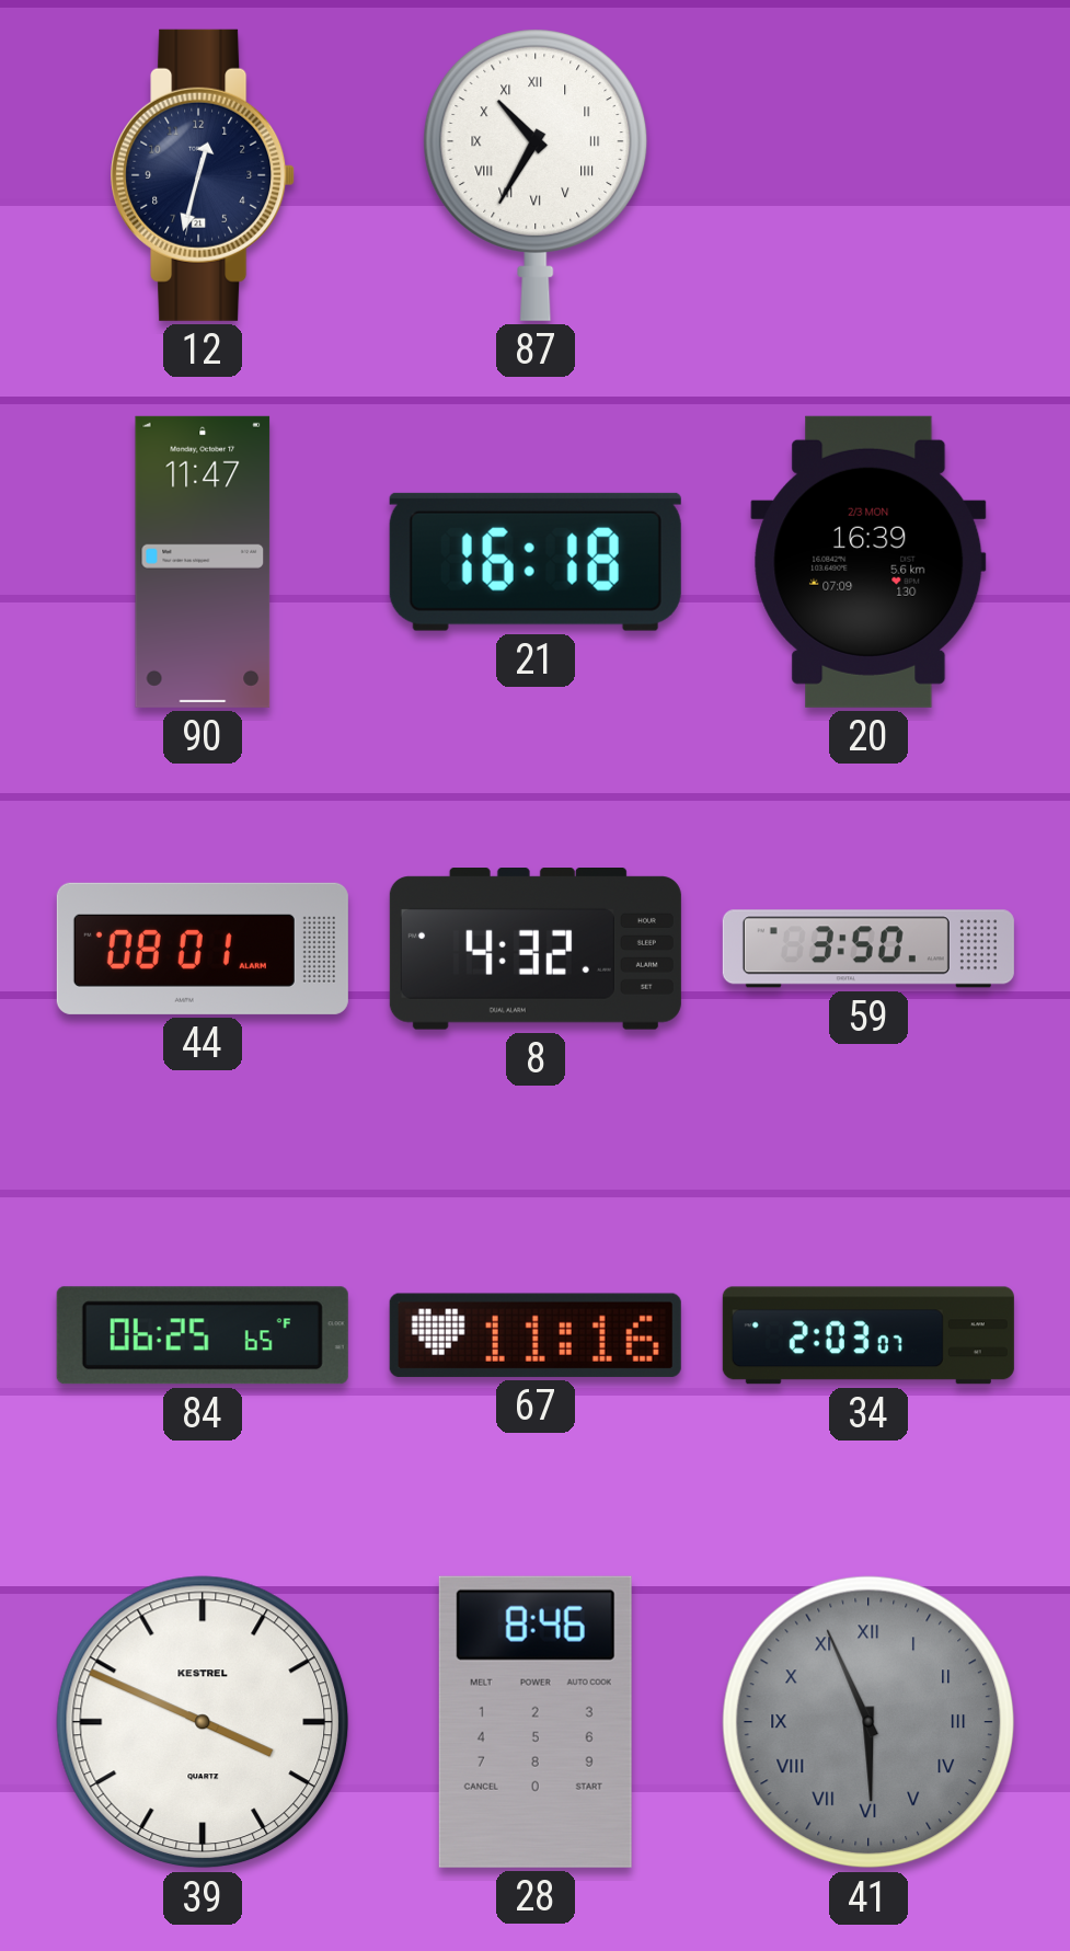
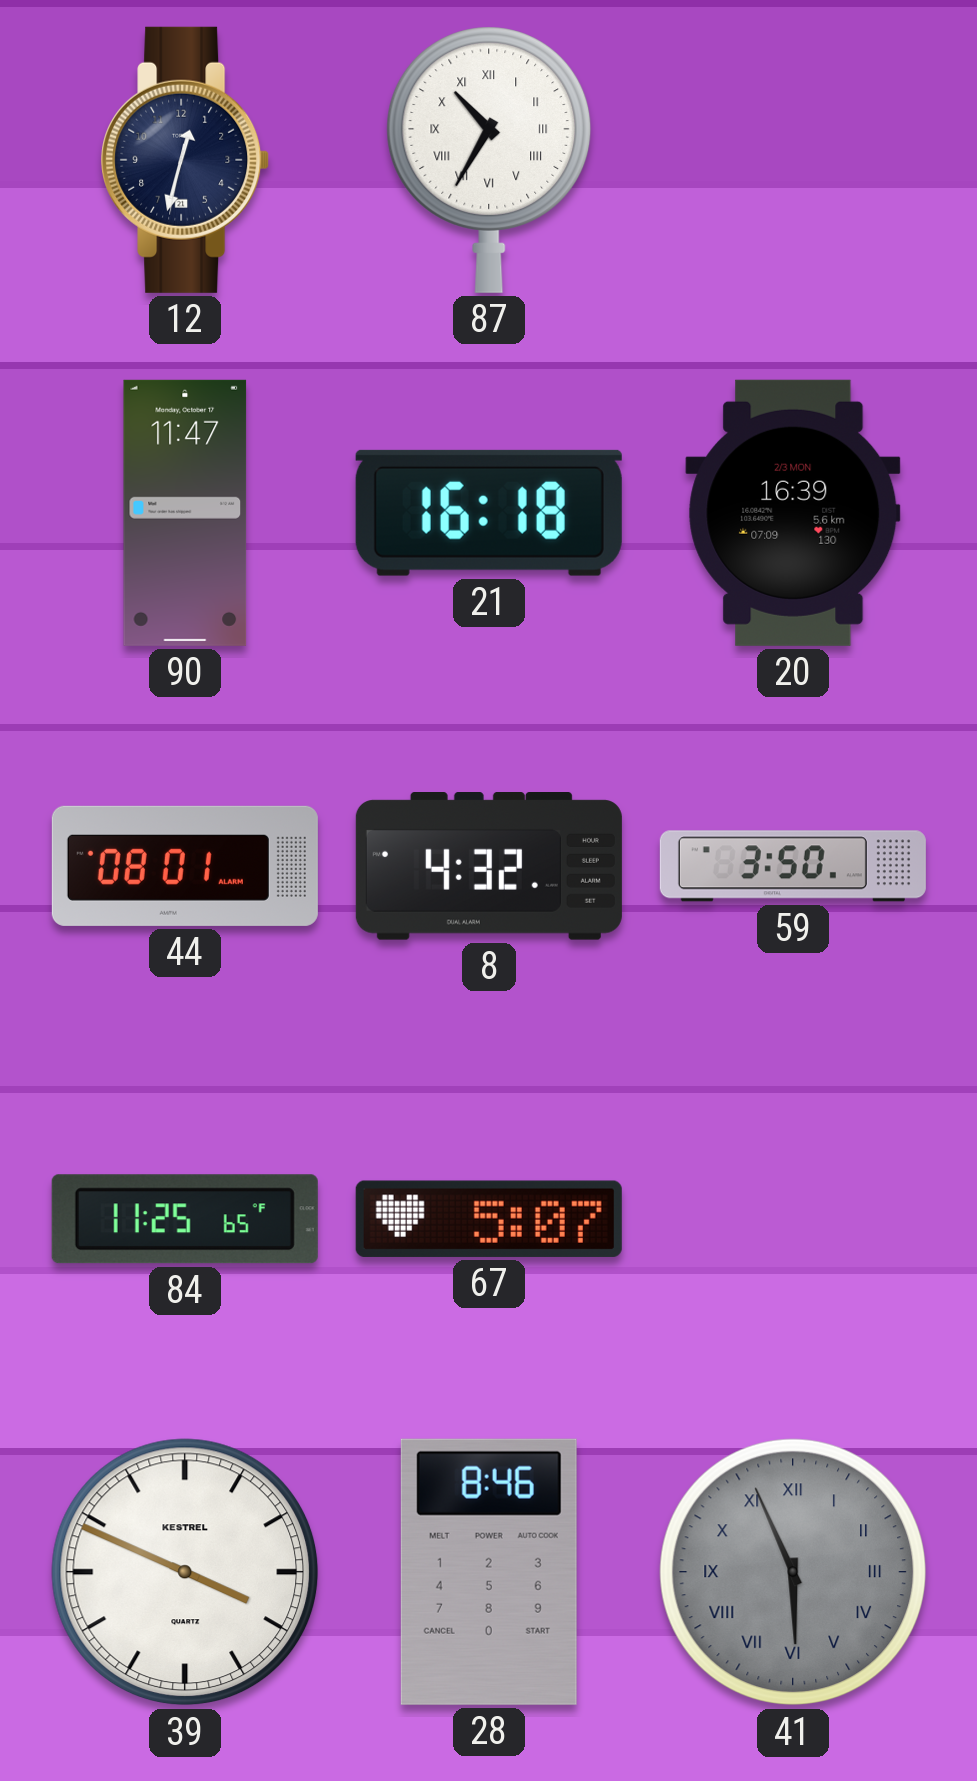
84: 06:25 -> 11:25
67: 11:16 -> 5:07
34: 2:03 -> none
